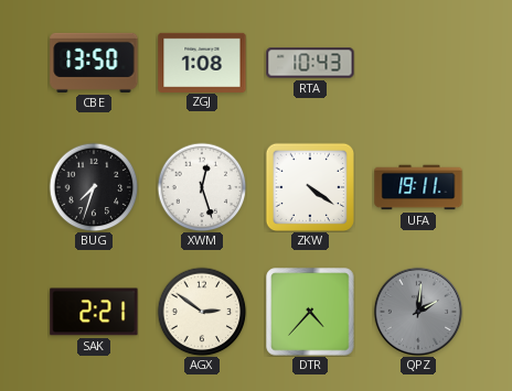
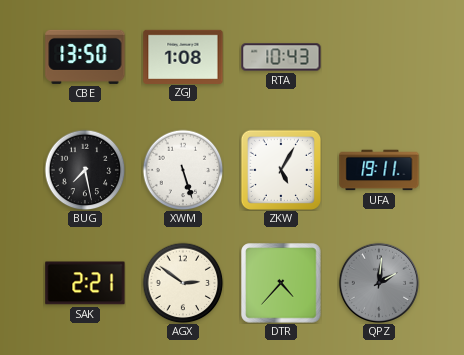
BUG: 7:33 -> 7:28
XWM: 12:27 -> 5:27
ZKW: 4:21 -> 5:05
